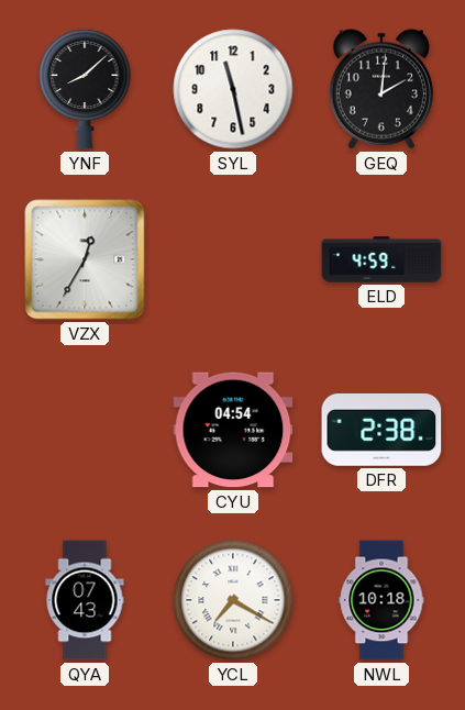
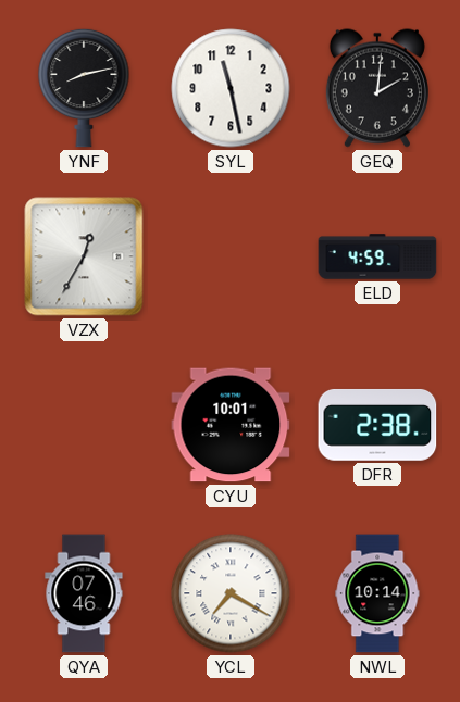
YNF: 8:08 -> 8:13
CYU: 04:54 -> 10:01
QYA: 07:43 -> 07:46
NWL: 10:18 -> 10:14
